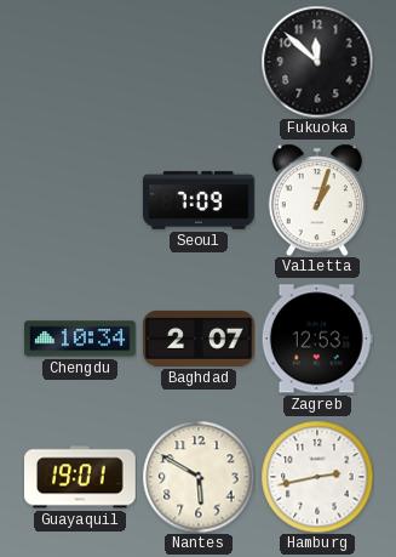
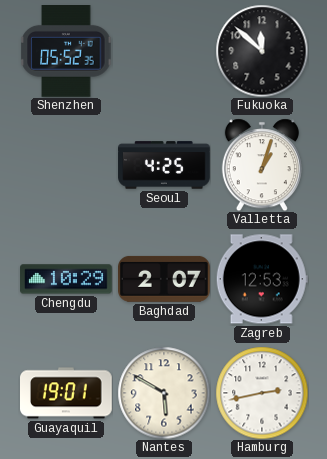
Shenzhen: none -> 05:52
Seoul: 7:09 -> 4:25
Chengdu: 10:34 -> 10:29
